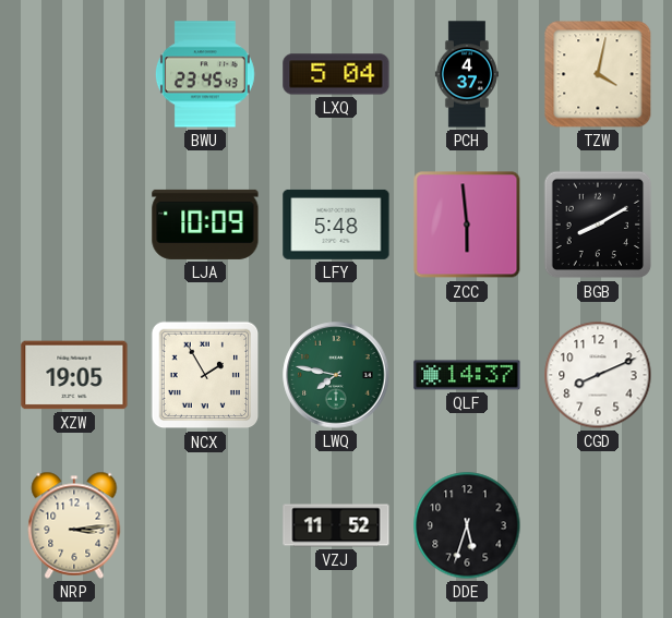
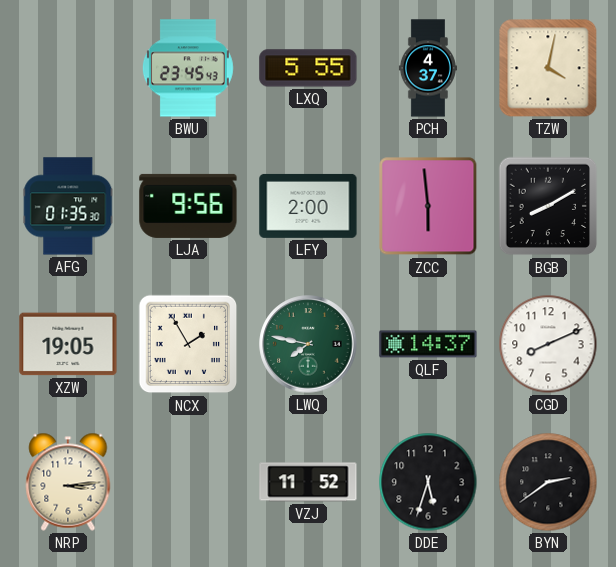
LXQ: 5:04 -> 5:55
AFG: none -> 01:35
LJA: 10:09 -> 9:56
LFY: 5:48 -> 2:00
BYN: none -> 2:39
